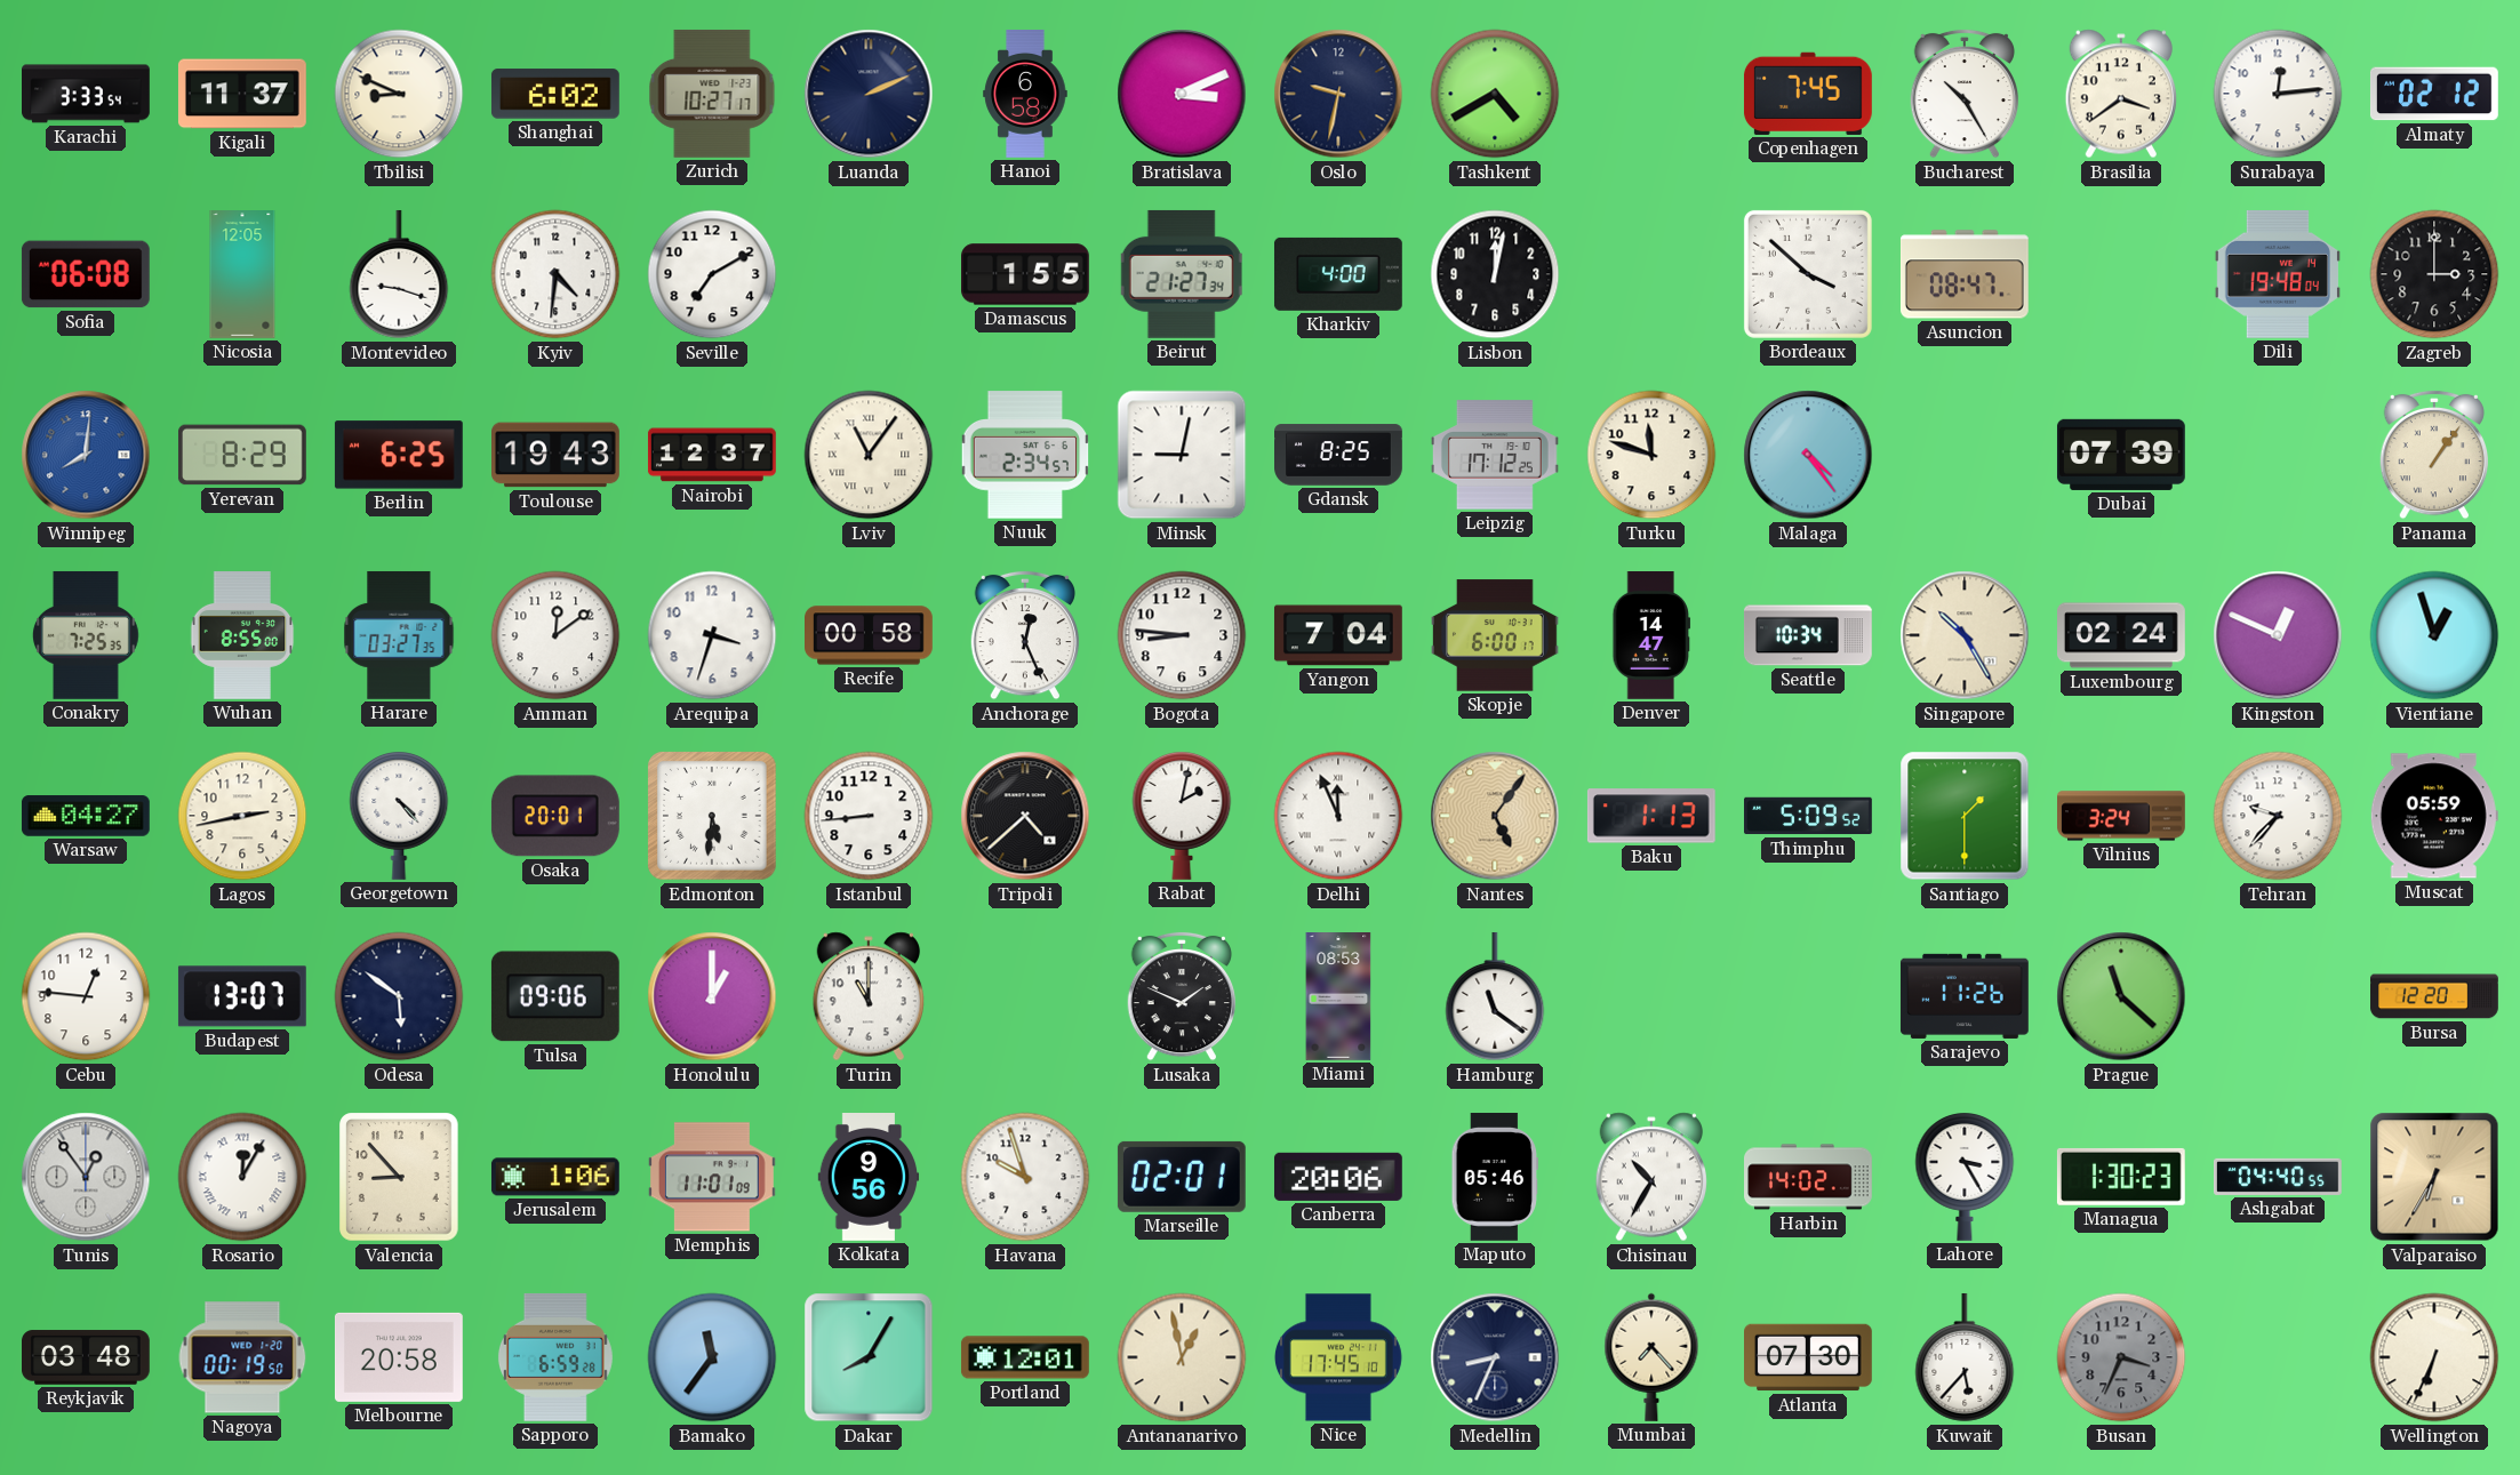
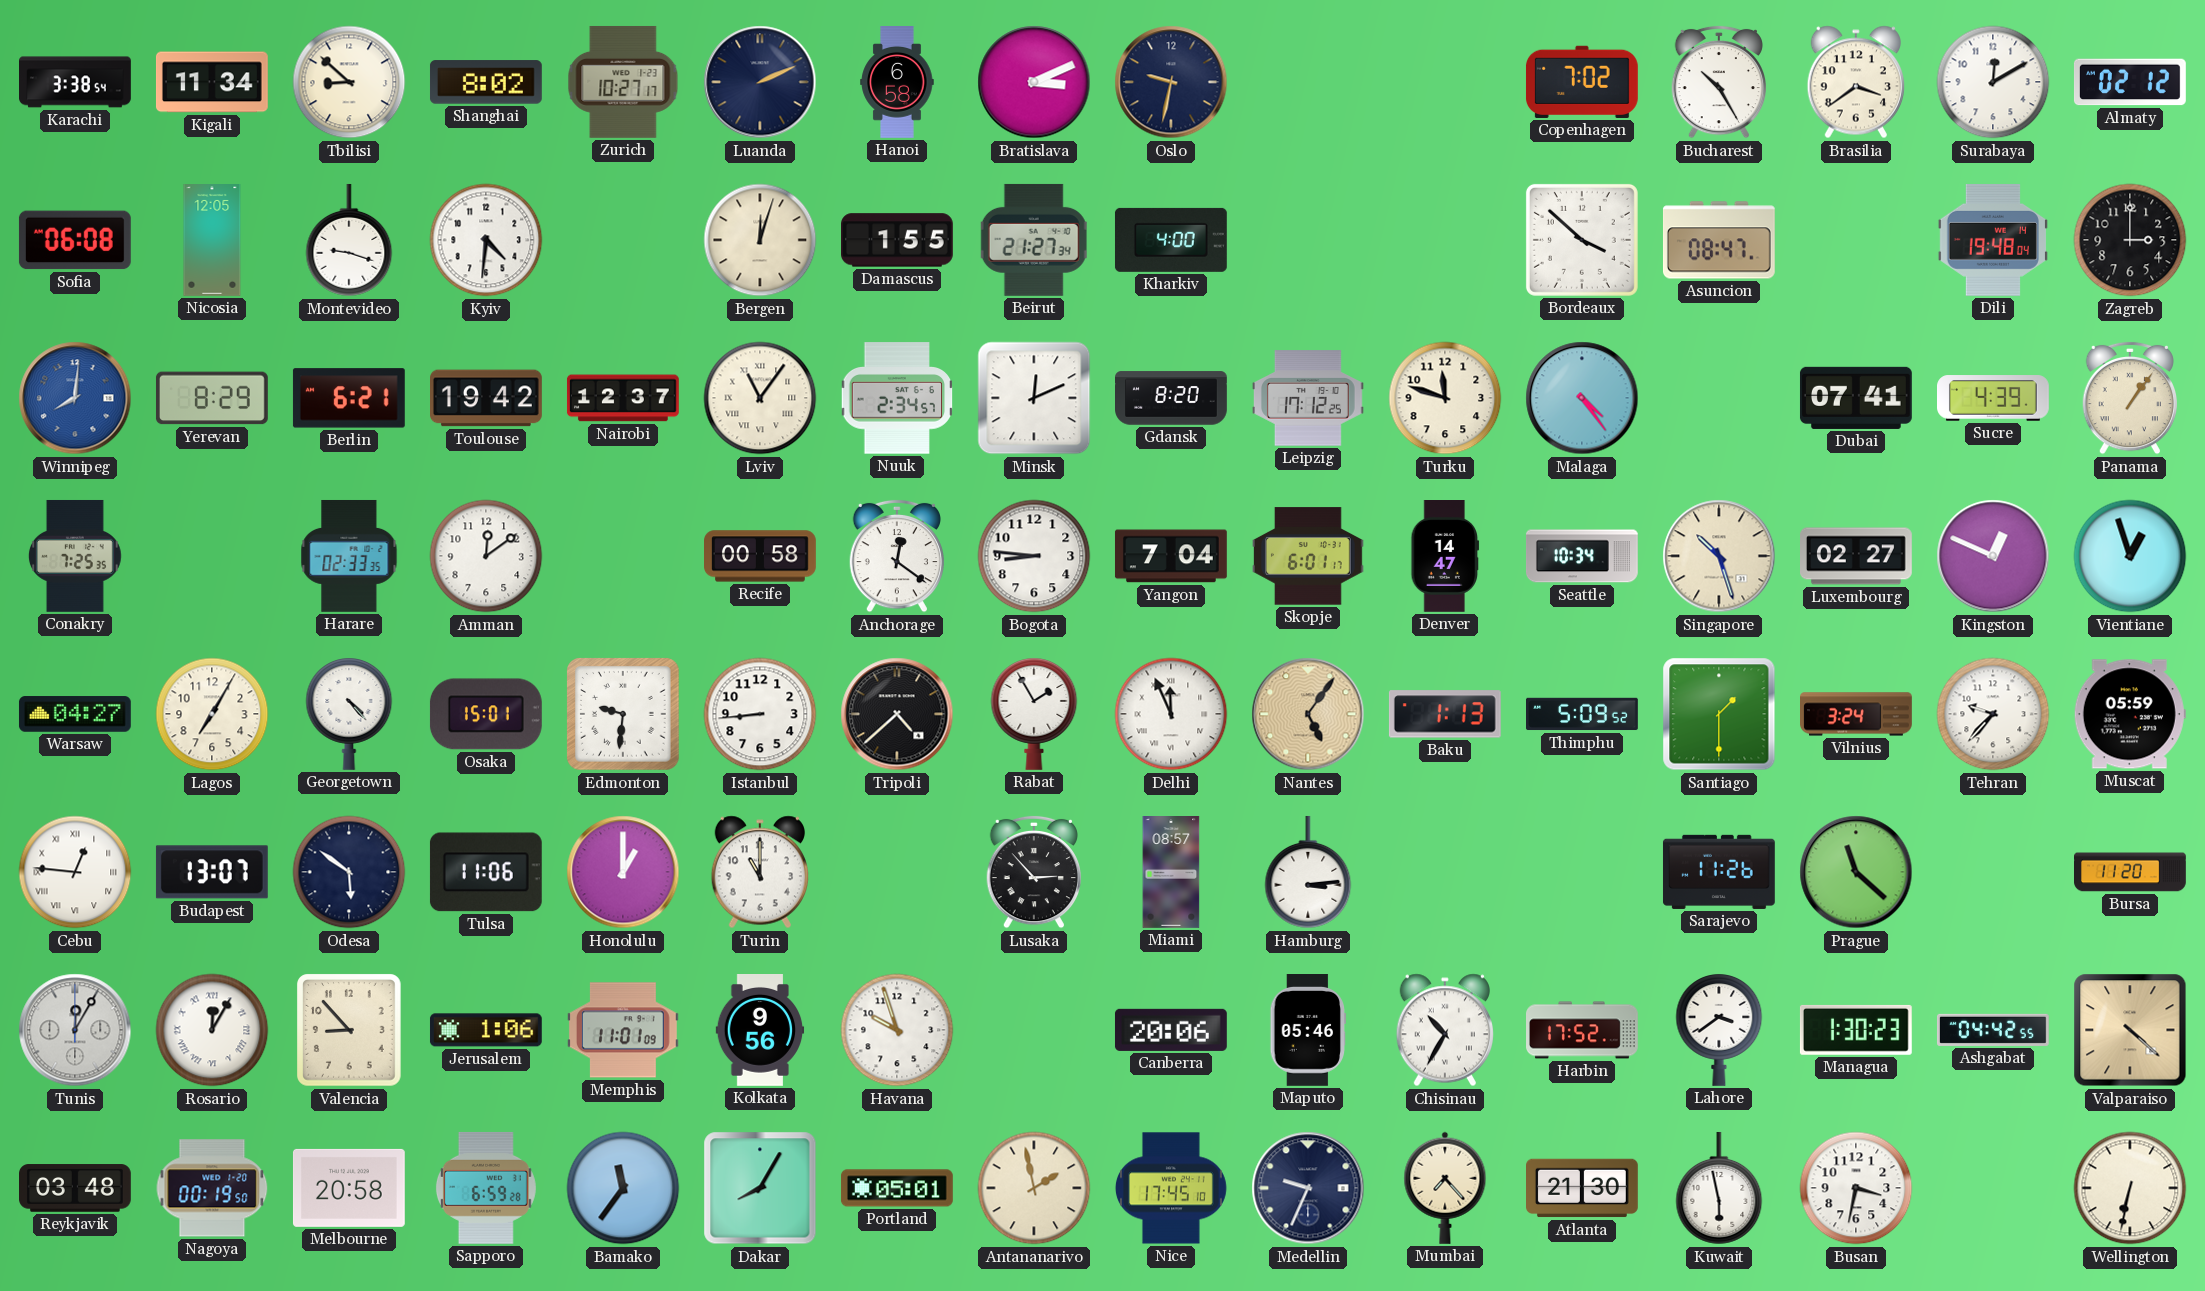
Karachi: 3:33 -> 3:38
Kigali: 11:37 -> 11:34
Tbilisi: 8:49 -> 8:52
Shanghai: 6:02 -> 8:02
Tashkent: 4:40 -> none
Copenhagen: 7:45 -> 7:02
Surabaya: 12:14 -> 12:10
Seville: 7:10 -> none
Bergen: none -> 12:03
Lisbon: 12:02 -> none
Berlin: 6:25 -> 6:21
Toulouse: 19:43 -> 19:42
Minsk: 9:02 -> 12:11
Gdansk: 8:25 -> 8:20
Dubai: 07:39 -> 07:41
Sucre: none -> 4:39
Wuhan: 8:55 -> none
Harare: 03:27 -> 02:33
Arequipa: 3:33 -> none
Anchorage: 12:26 -> 12:21
Skopje: 6:00 -> 6:01
Singapore: 10:25 -> 10:27
Luxembourg: 02:24 -> 02:27
Lagos: 2:43 -> 7:05
Osaka: 20:01 -> 15:01
Edmonton: 5:31 -> 9:31
Rabat: 2:02 -> 1:55
Cebu numerals: Arabic -> Roman
Tulsa: 09:06 -> 11:06
Lusaka: 1:49 -> 2:53
Miami: 08:53 -> 08:57
Hamburg: 11:21 -> 3:14
Bursa: 12:20 -> 11:20
Tunis: 12:54 -> 12:05
Marseille: 02:01 -> none
Harbin: 14:02 -> 17:52
Lahore: 3:25 -> 3:39
Ashgabat: 04:40 -> 04:42
Valparaiso: 6:35 -> 4:22
Portland: 12:01 -> 05:01
Antananarivo: 12:58 -> 1:58
Medellin: 8:34 -> 9:34
Atlanta: 07:30 -> 21:30
Kuwait: 5:37 -> 5:58
Busan: 3:34 -> 3:32
Busan dial: grey -> white
Wellington: 6:34 -> 6:32
